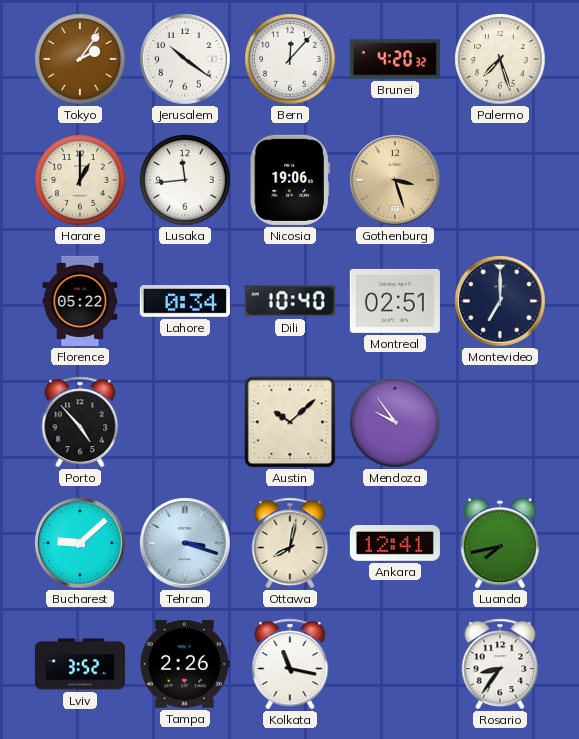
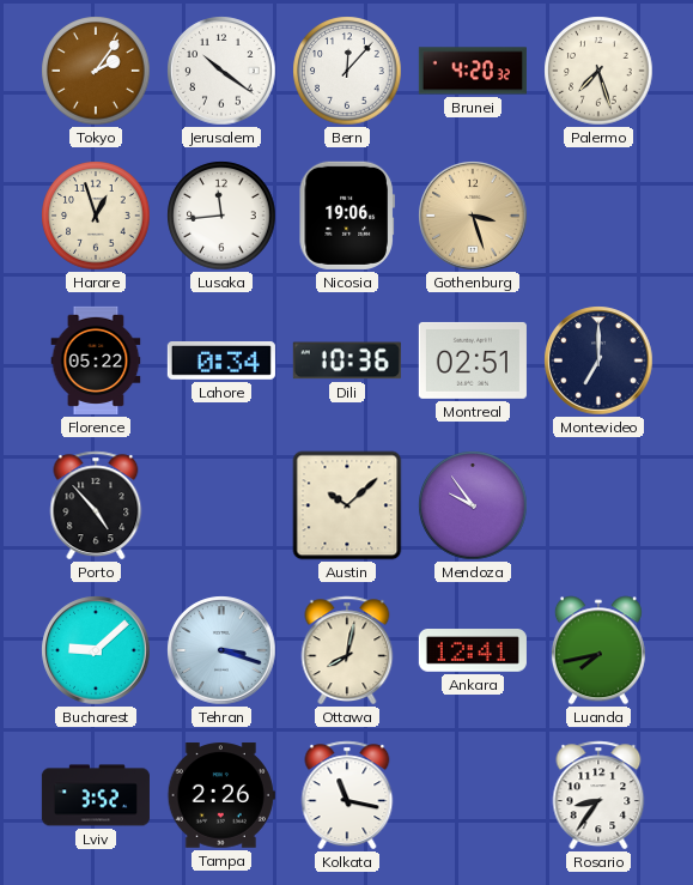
Harare: 1:00 -> 12:57
Dili: 10:40 -> 10:36
